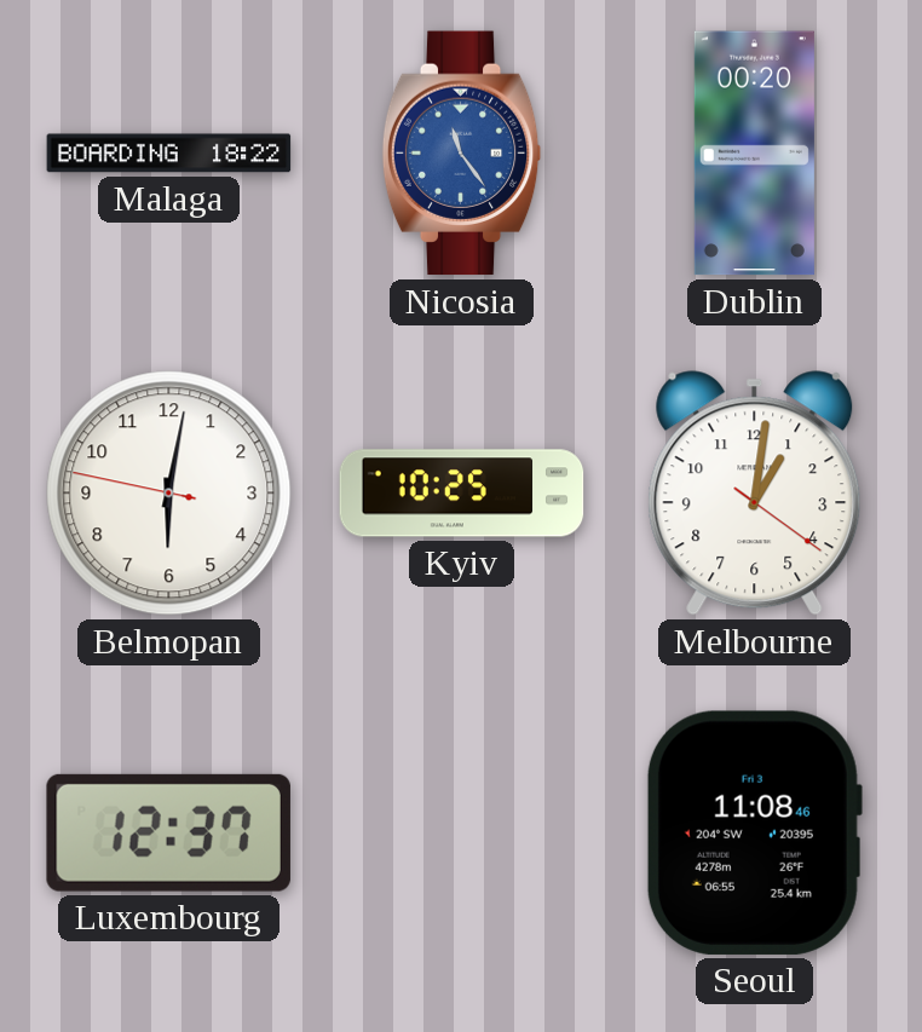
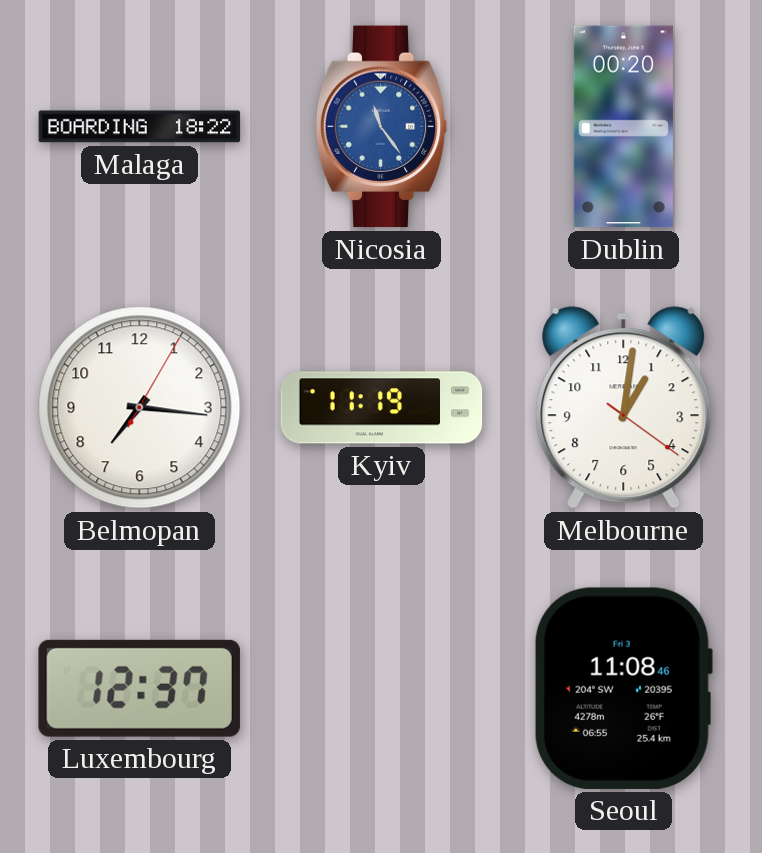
Belmopan: 6:01 -> 7:16
Kyiv: 10:25 -> 11:19
